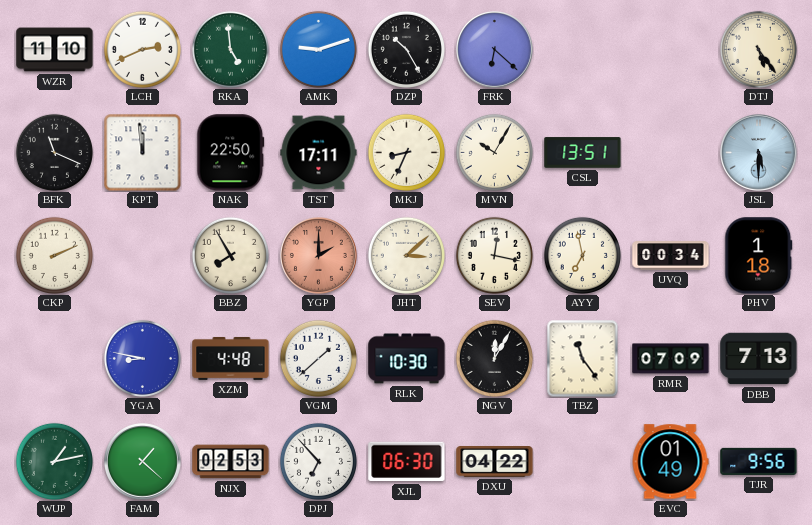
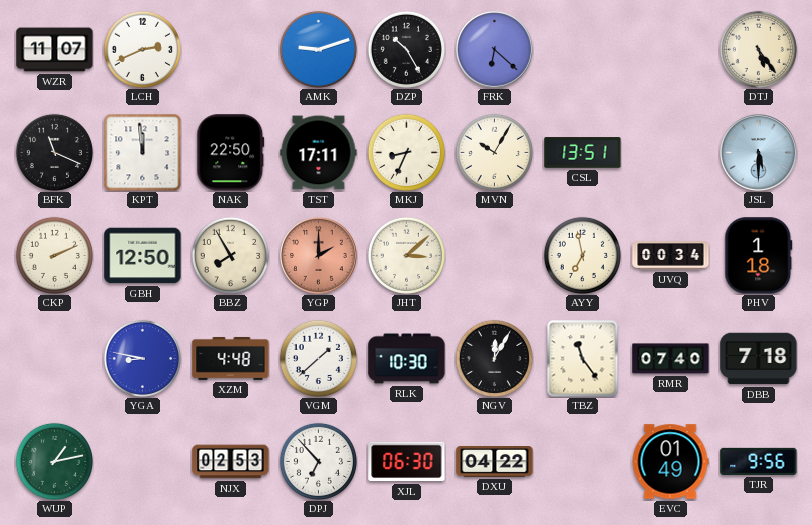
WZR: 11:10 -> 11:07
RKA: 4:59 -> none
GBH: none -> 12:50
SEV: 12:17 -> none
RMR: 07:09 -> 07:40
DBB: 7:13 -> 7:18
FAM: 1:22 -> none
